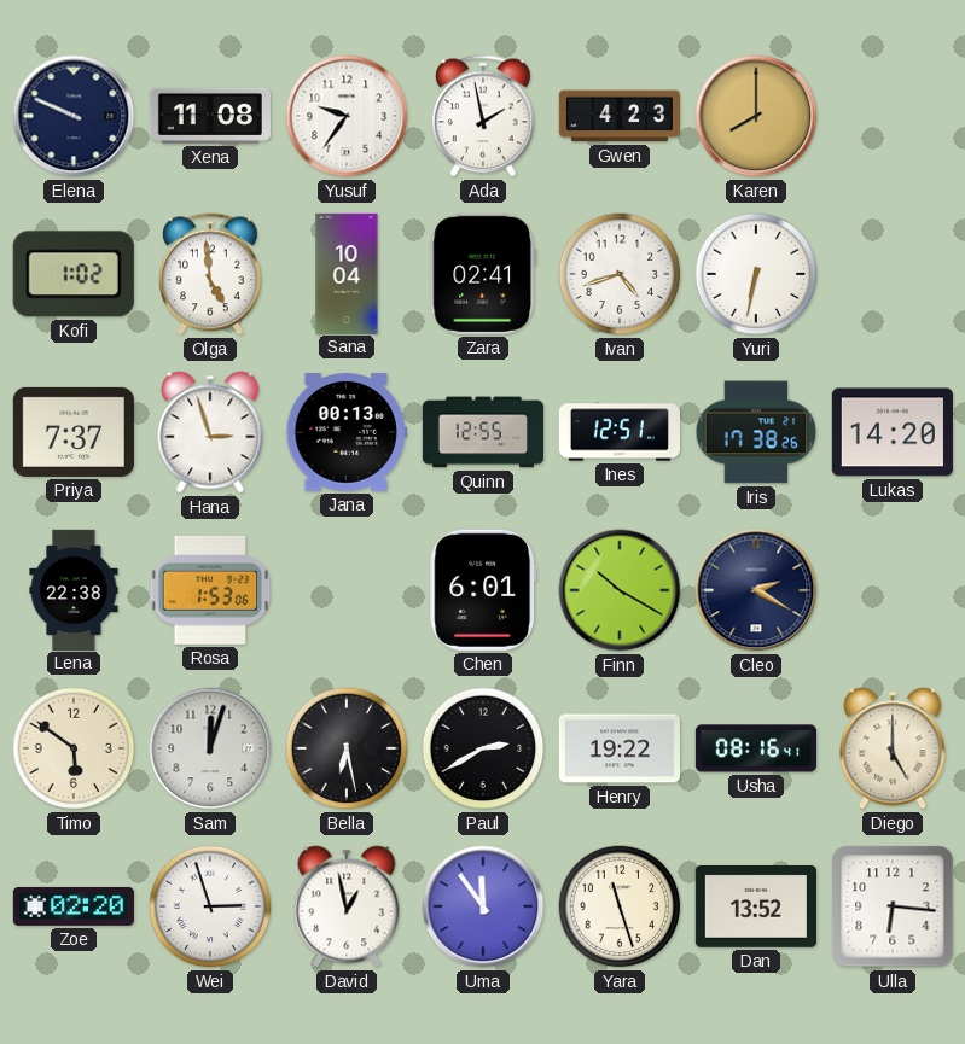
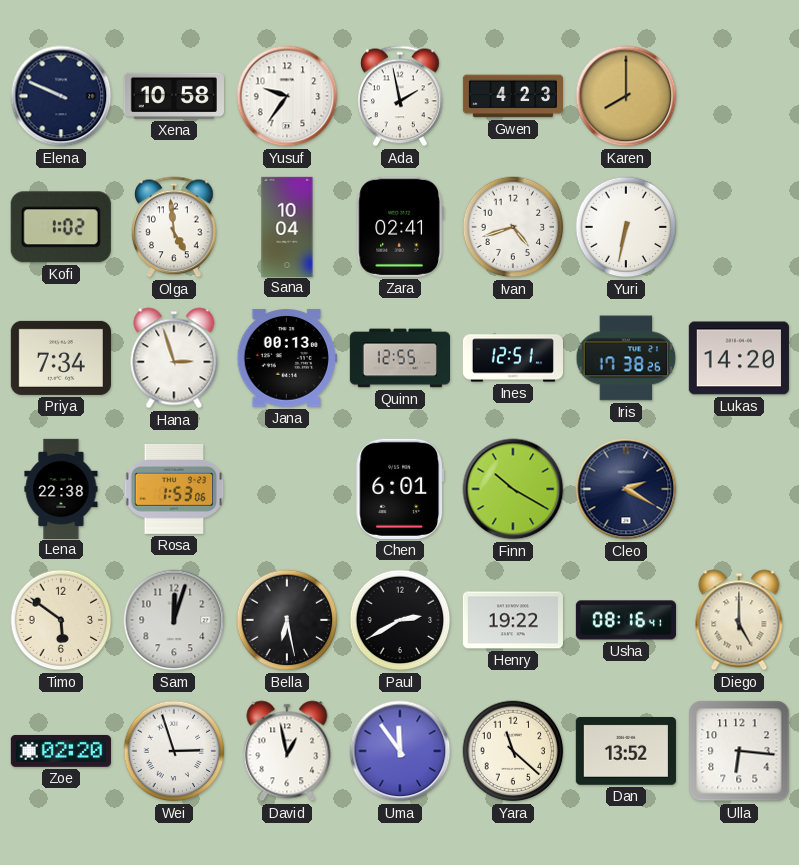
Xena: 11:08 -> 10:58
Priya: 7:37 -> 7:34
Yara: 11:27 -> 11:22
